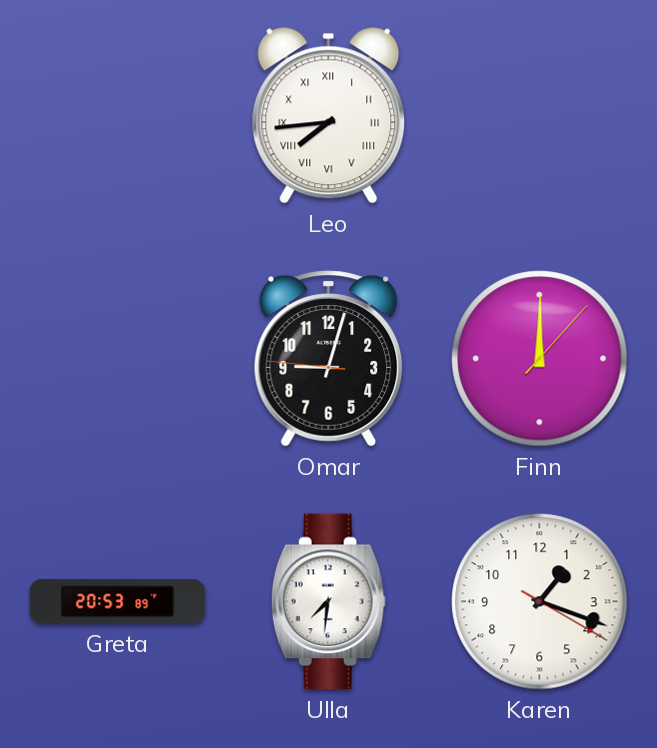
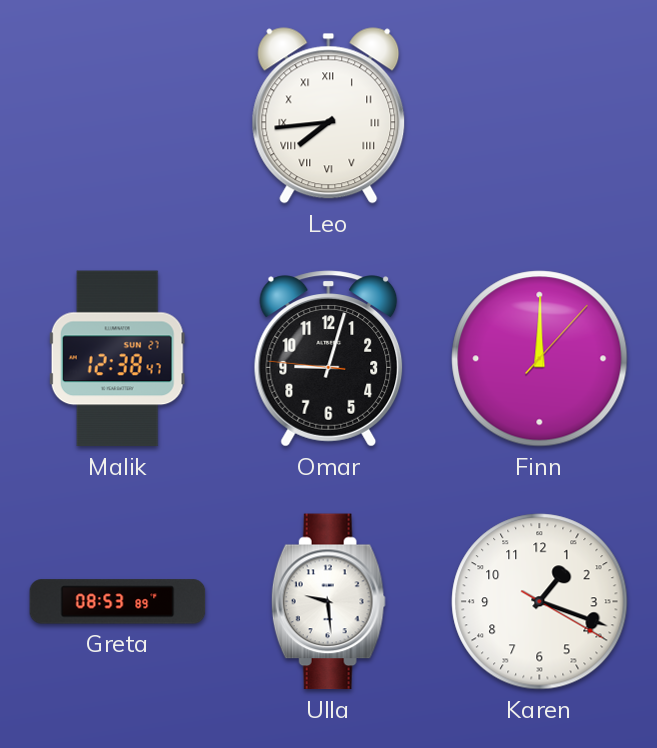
Malik: none -> 12:38
Greta: 20:53 -> 08:53
Ulla: 7:31 -> 9:29
